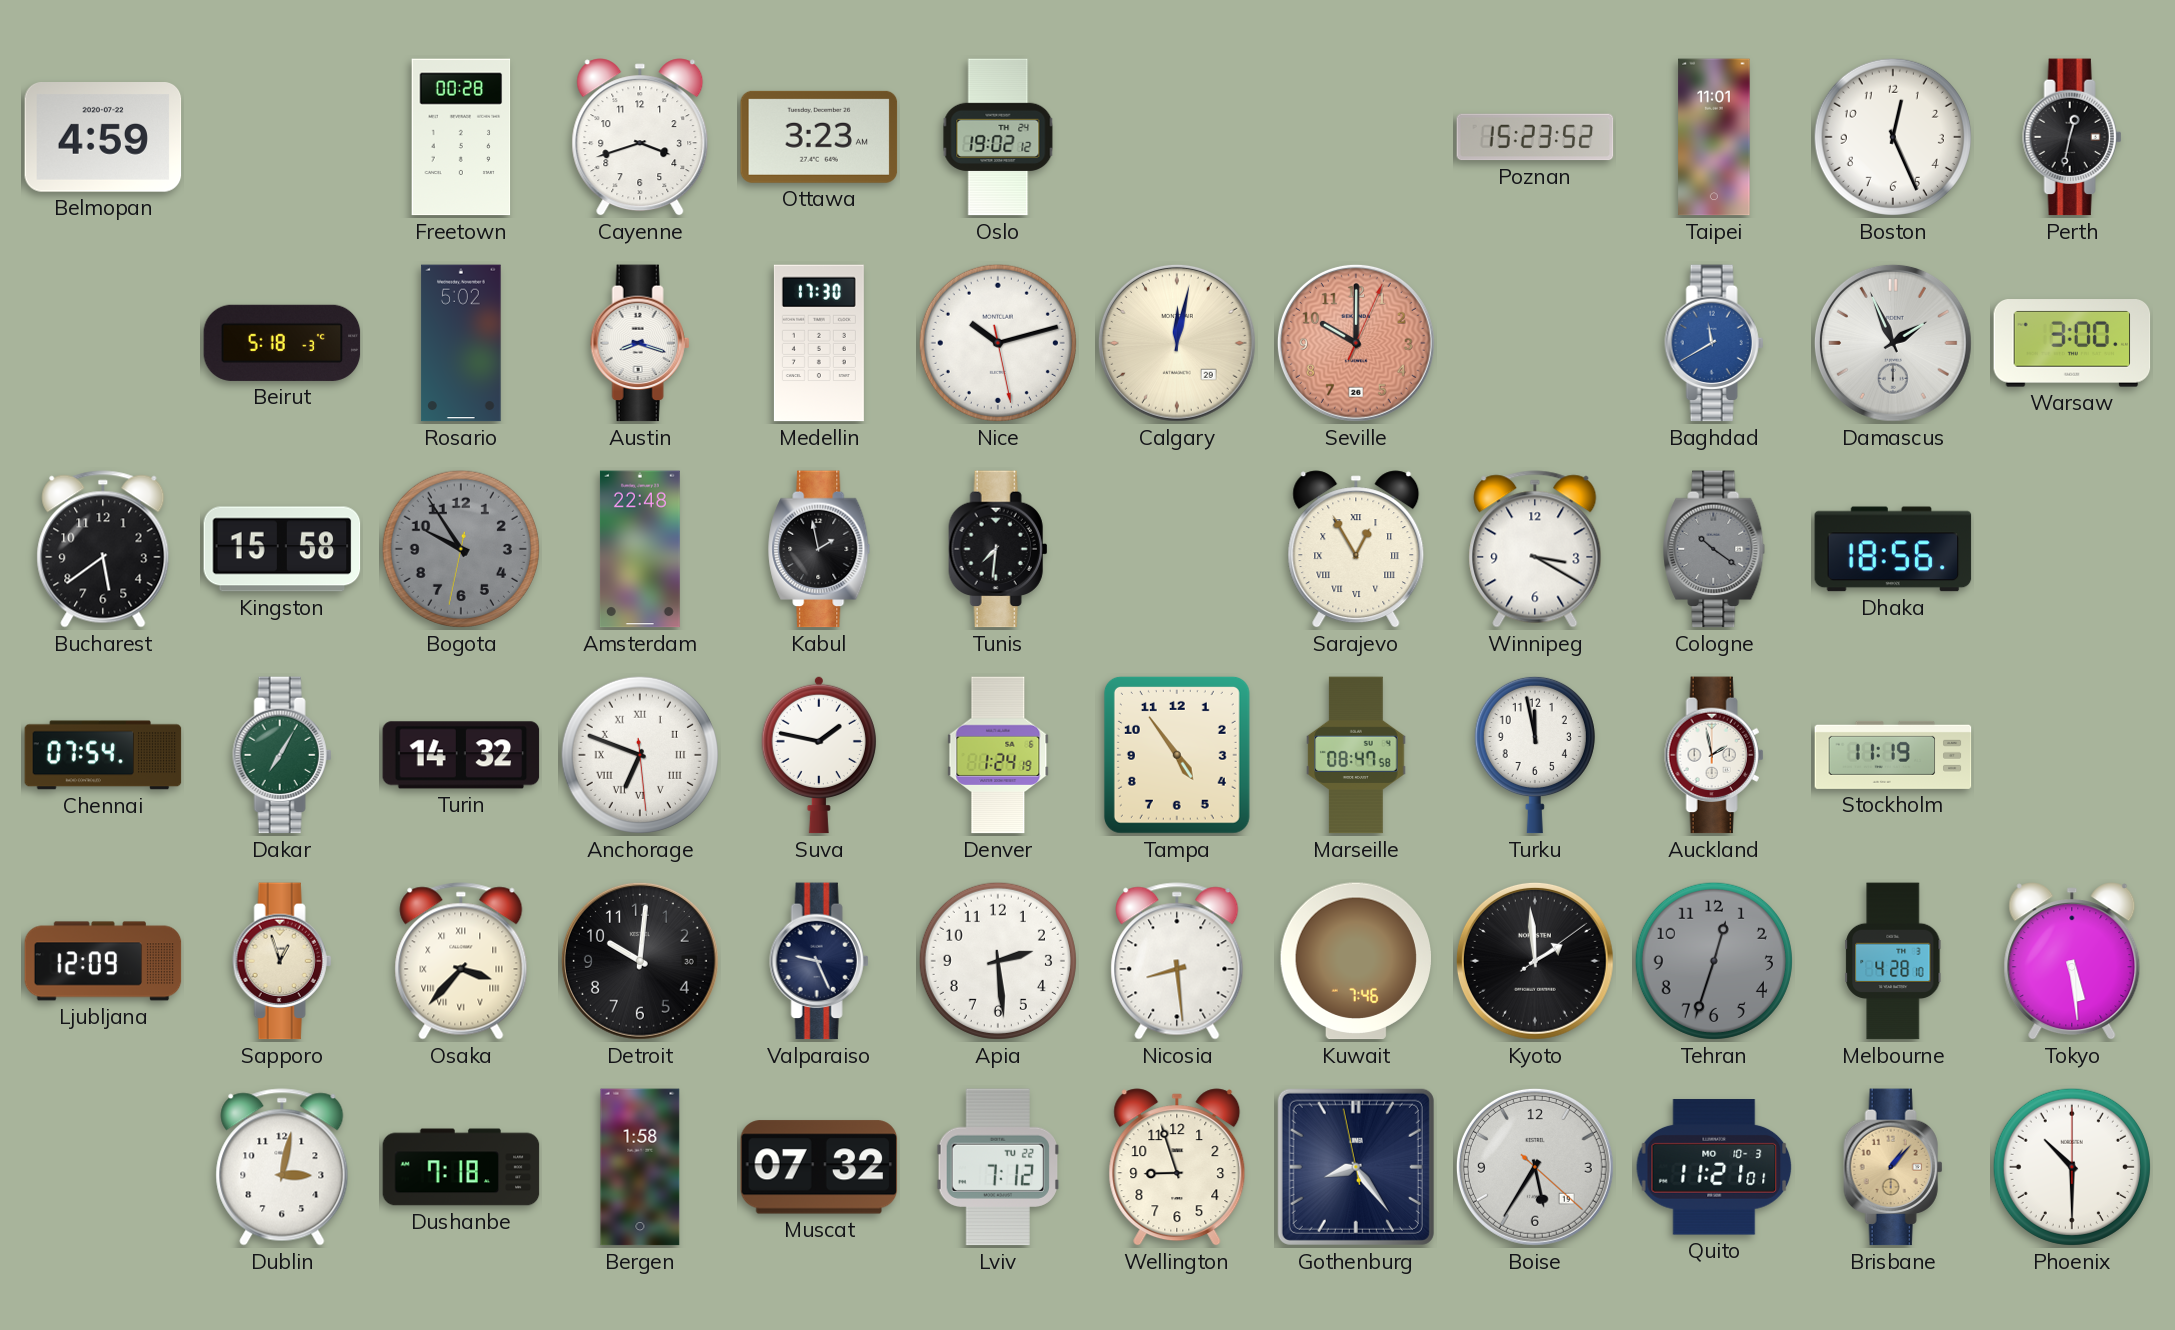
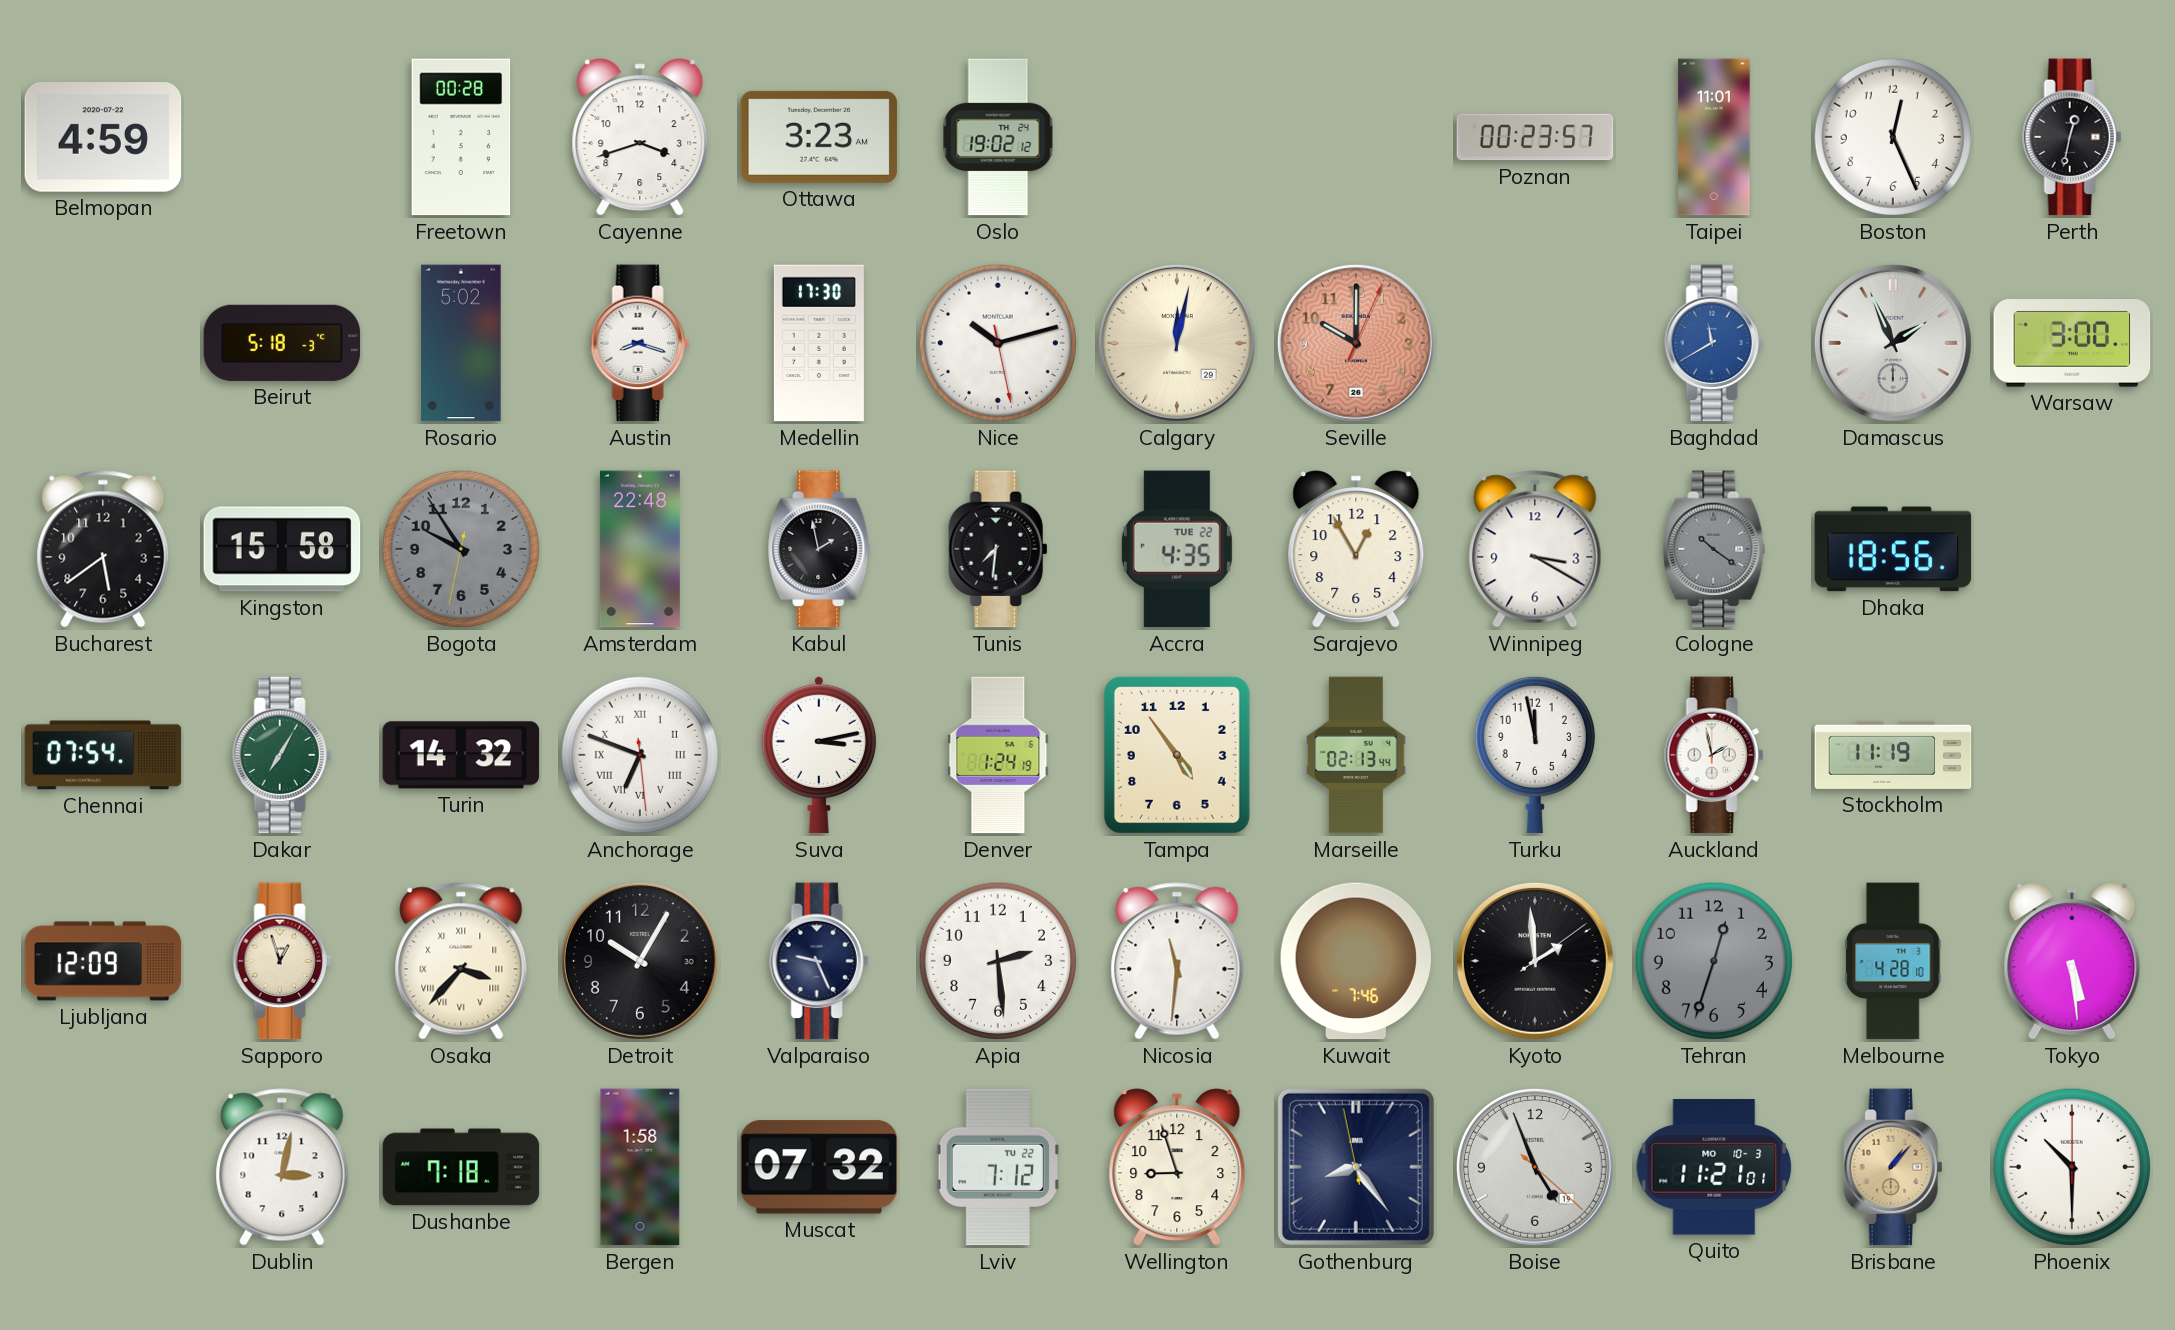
Poznan: 15:23 -> 00:23
Accra: none -> 4:35
Sarajevo numerals: Roman -> Arabic
Suva: 1:47 -> 3:13
Marseille: 08:47 -> 02:13
Detroit: 10:01 -> 10:05
Nicosia: 8:29 -> 11:31
Boise: 5:35 -> 4:56
